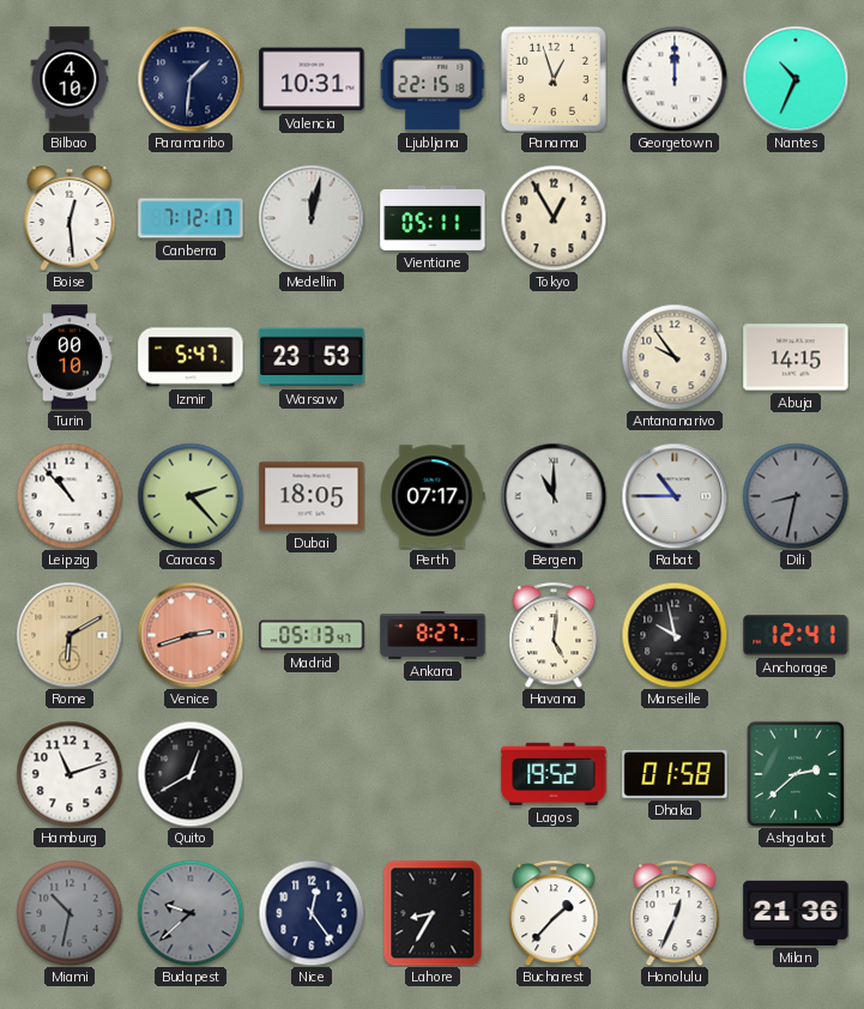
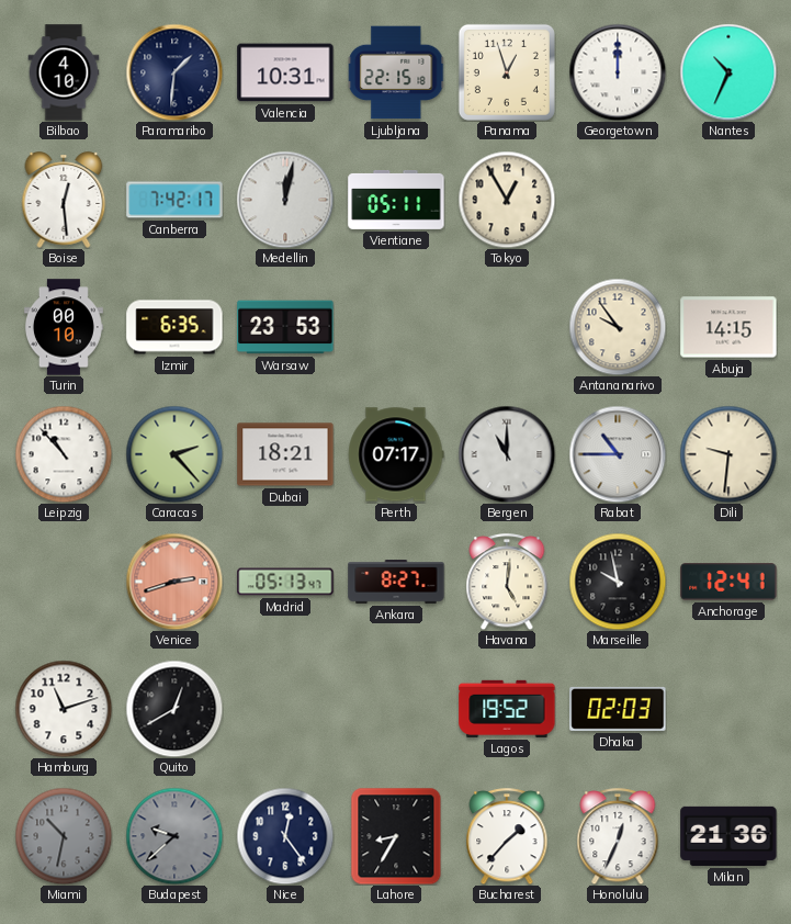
Canberra: 7:12 -> 7:42
Izmir: 5:47 -> 6:35
Dubai: 18:05 -> 18:21
Dili: 8:32 -> 9:31
Dili dial: grey -> cream
Rome: 6:10 -> none
Dhaka: 01:58 -> 02:03
Ashgabat: 2:38 -> none
